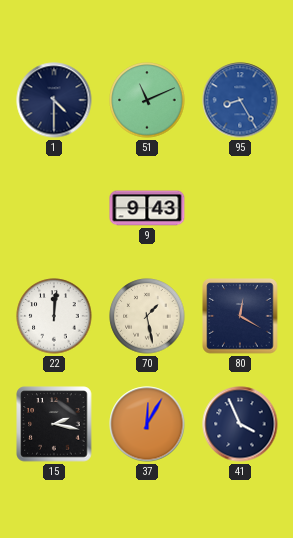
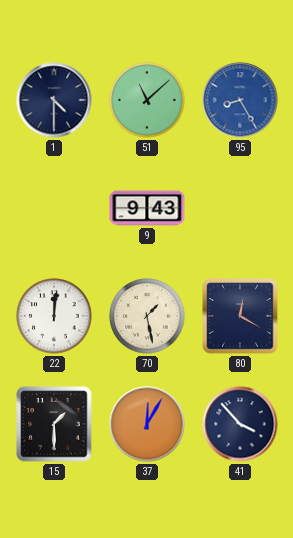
51: 11:11 -> 11:08
15: 2:17 -> 1:30
41: 3:56 -> 3:53
